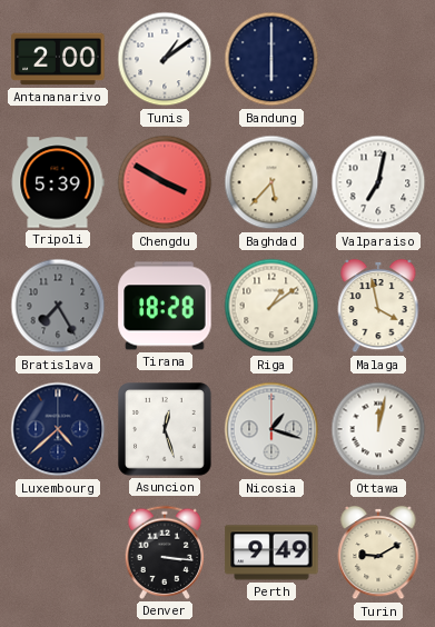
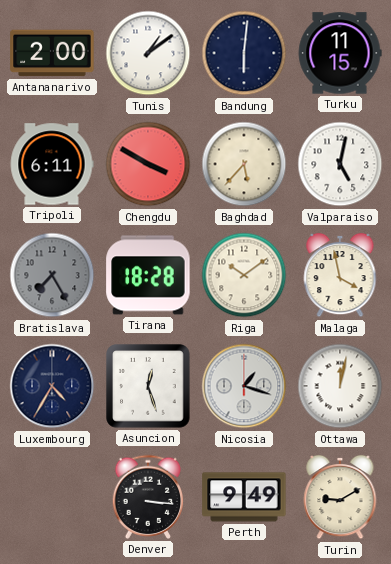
Bandung: 6:00 -> 6:01
Turku: none -> 11:15
Tripoli: 5:39 -> 6:11
Valparaiso: 7:02 -> 5:02
Riga: 1:09 -> 10:09
Luxembourg: 4:38 -> 4:35
